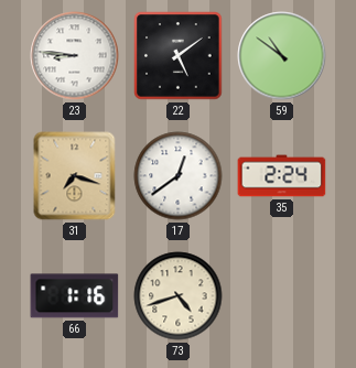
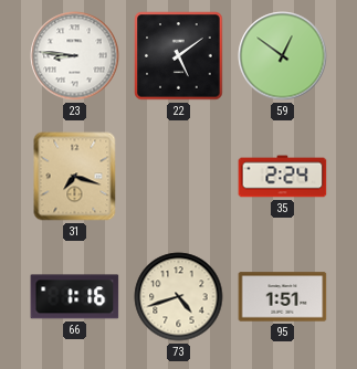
59: 10:51 -> 12:51
17: 12:39 -> none
95: none -> 1:51
